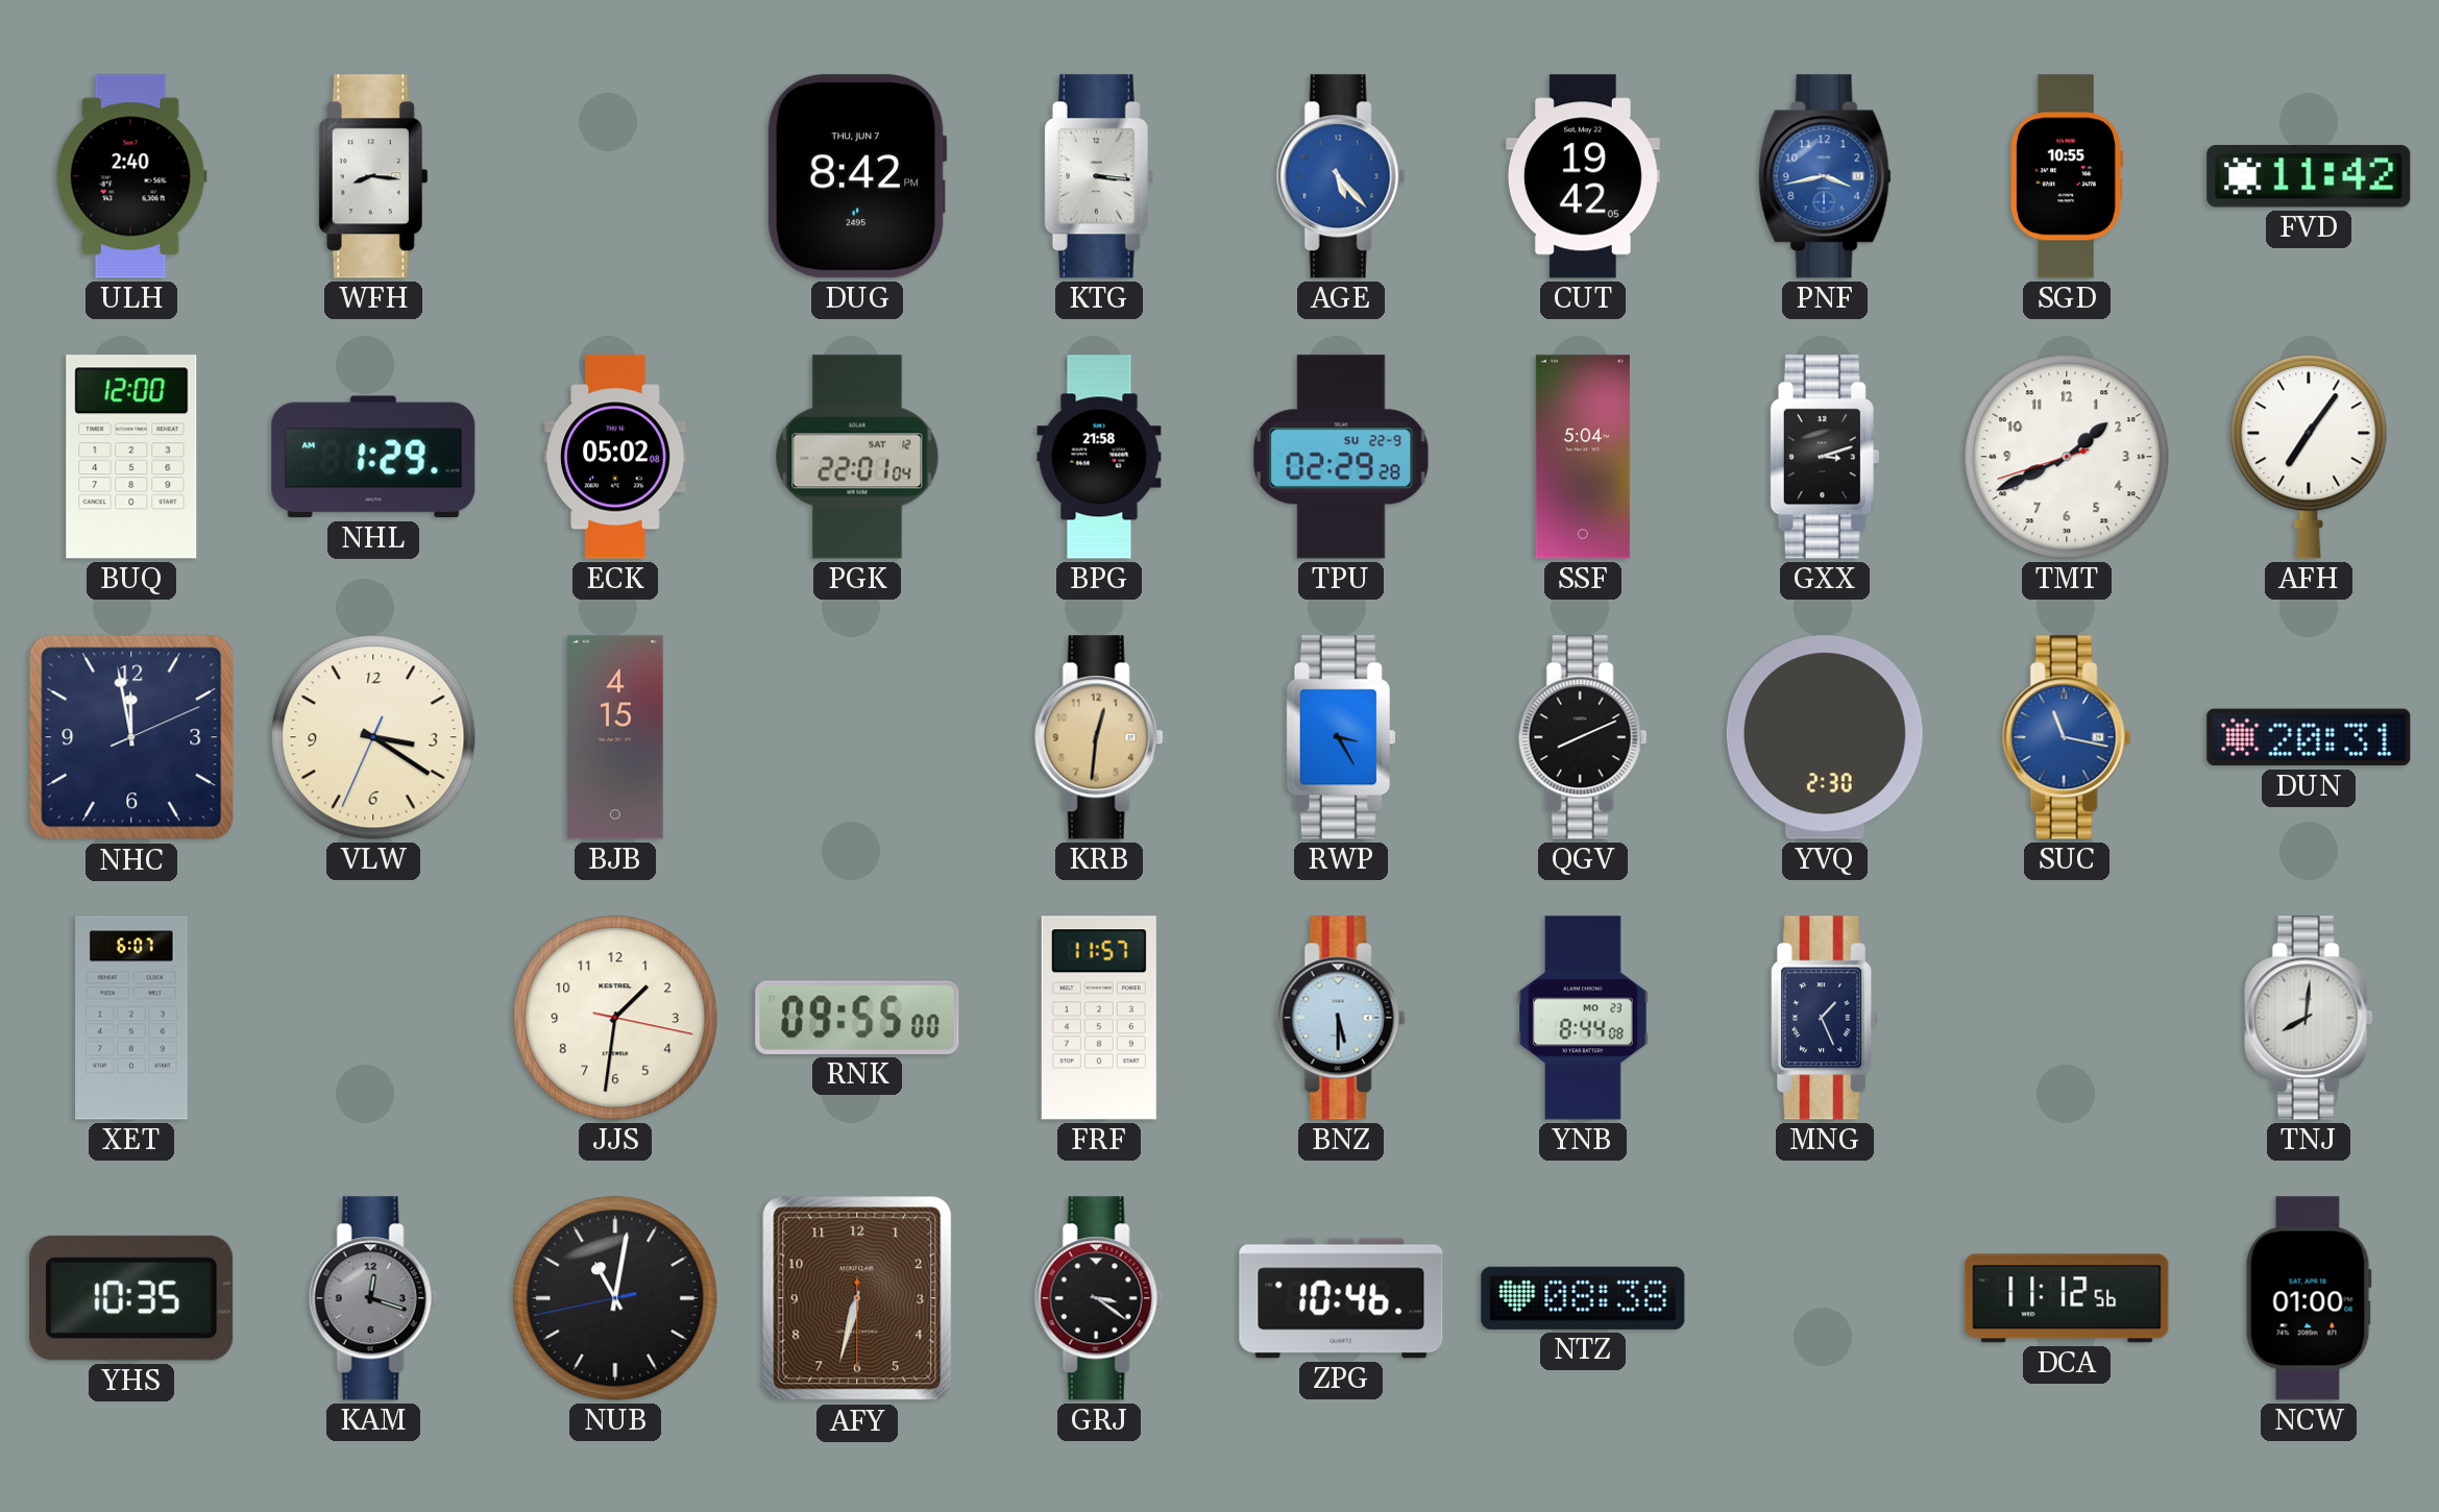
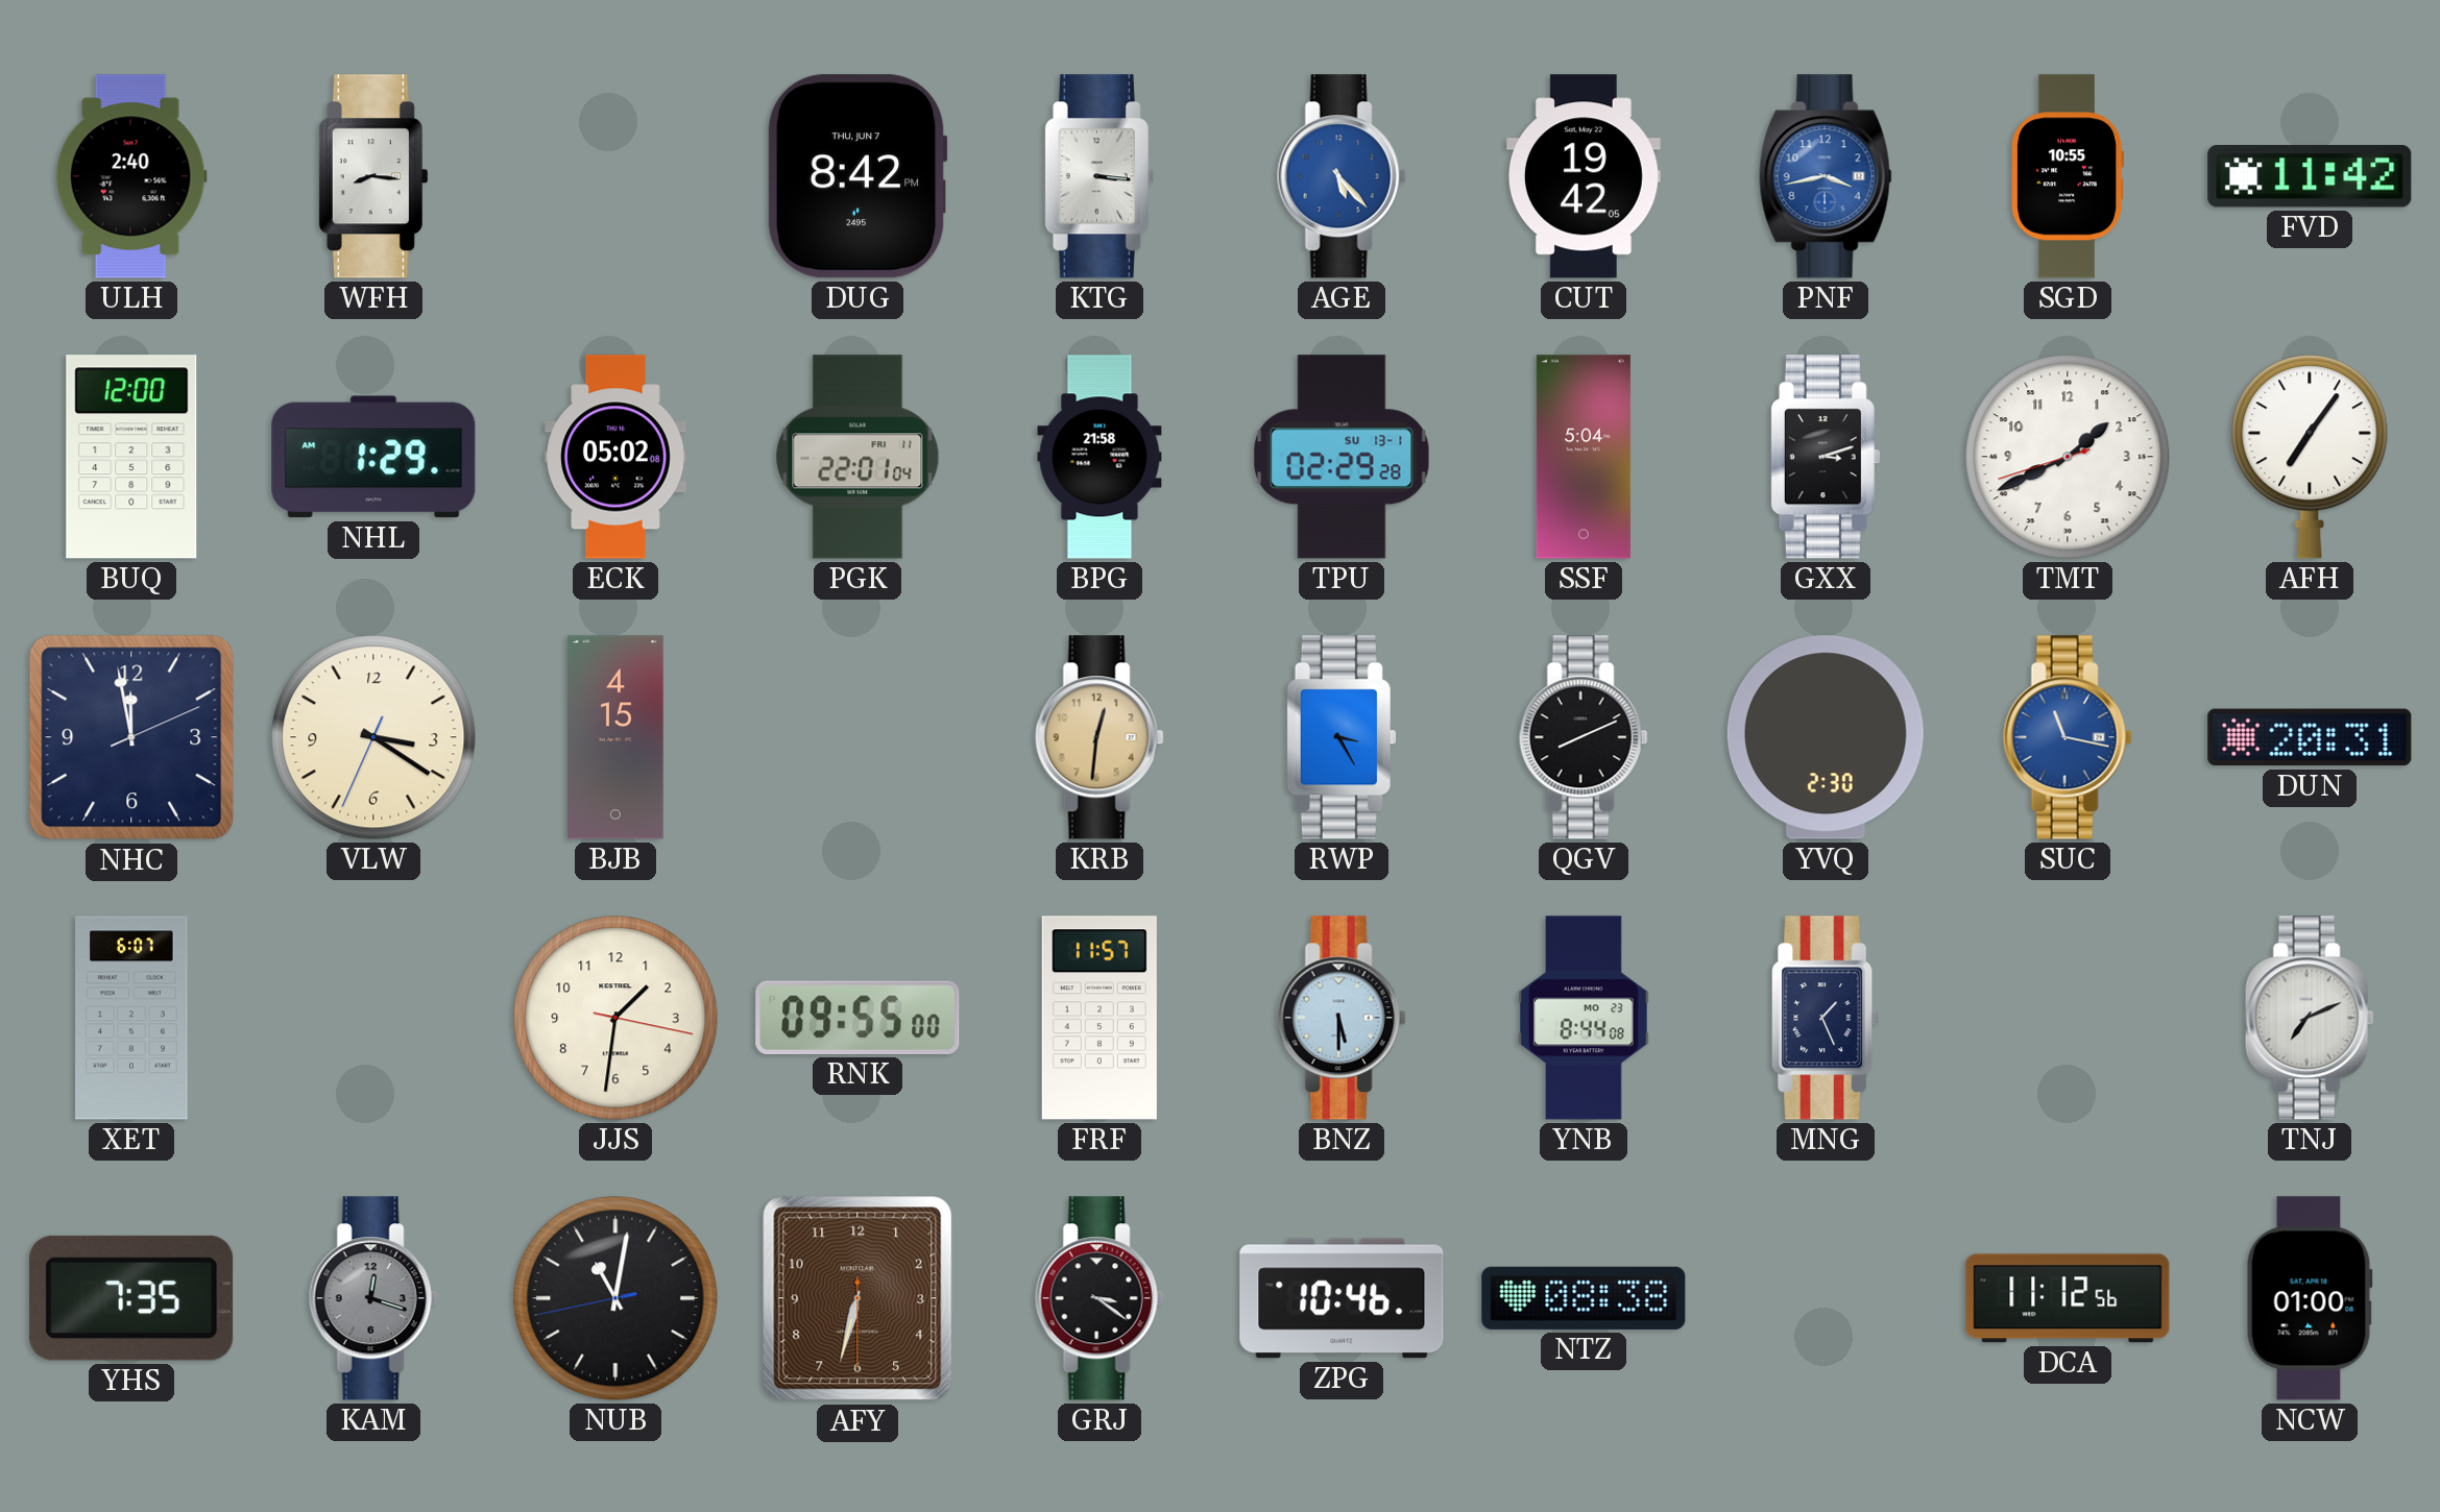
PGK date: SAT 12 -> FRI 11
TPU date: SU 22-9 -> SU 13-1
TNJ: 8:01 -> 7:11
YHS: 10:35 -> 7:35
